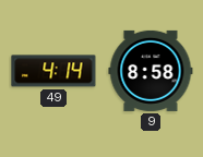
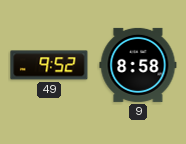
49: 4:14 -> 9:52
